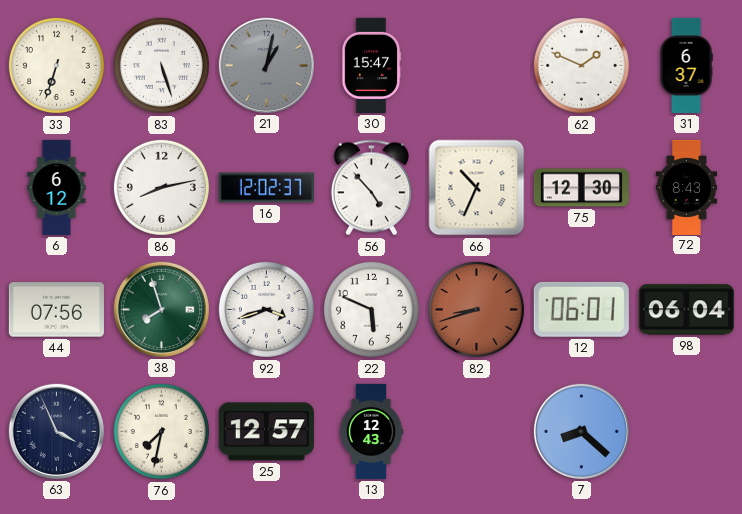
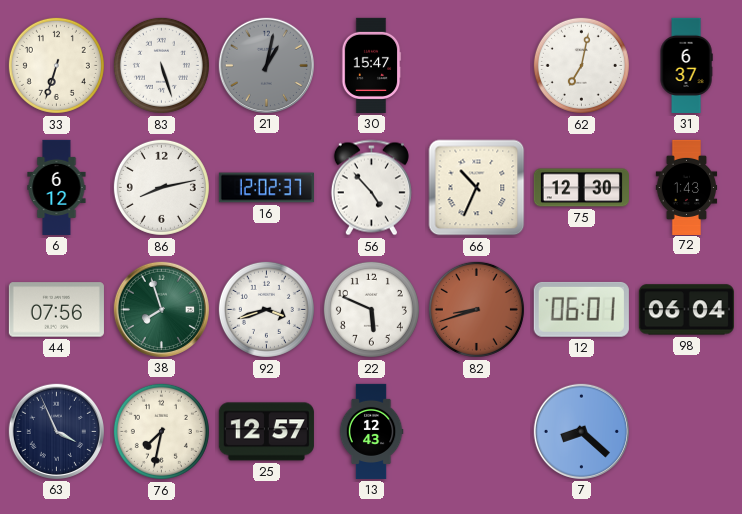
62: 1:49 -> 7:02
72: 8:43 -> 1:43
